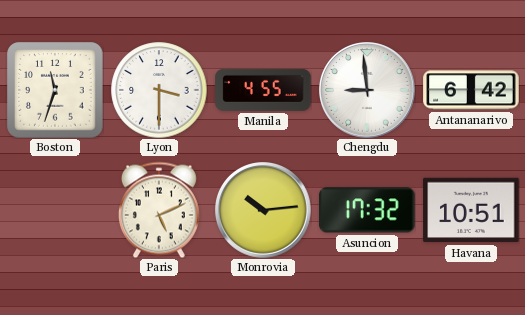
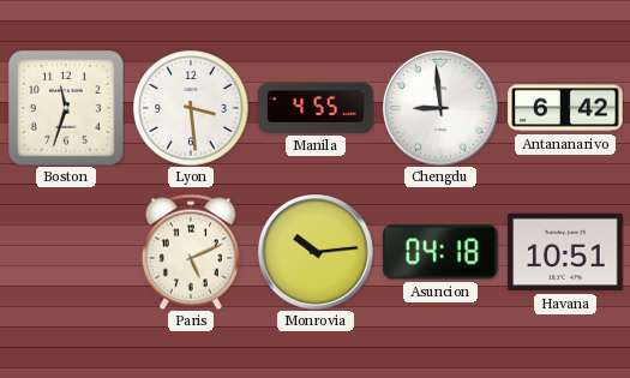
Lyon: 3:30 -> 3:29
Asuncion: 17:32 -> 04:18
